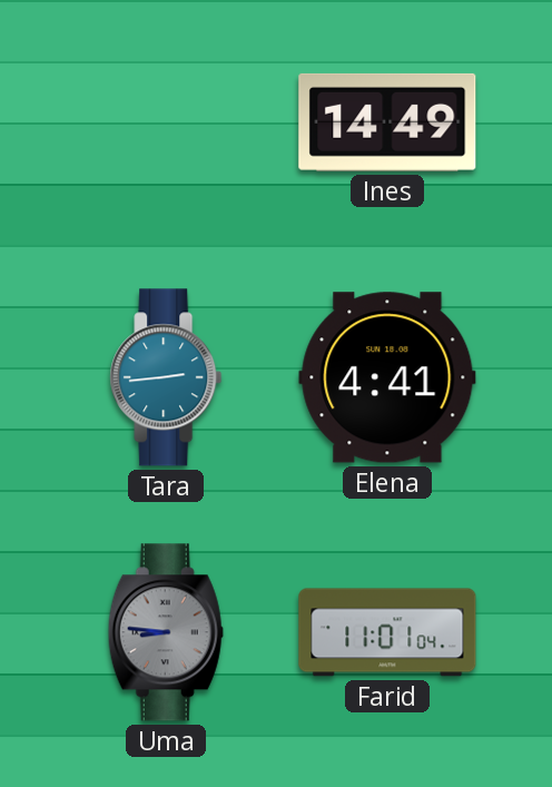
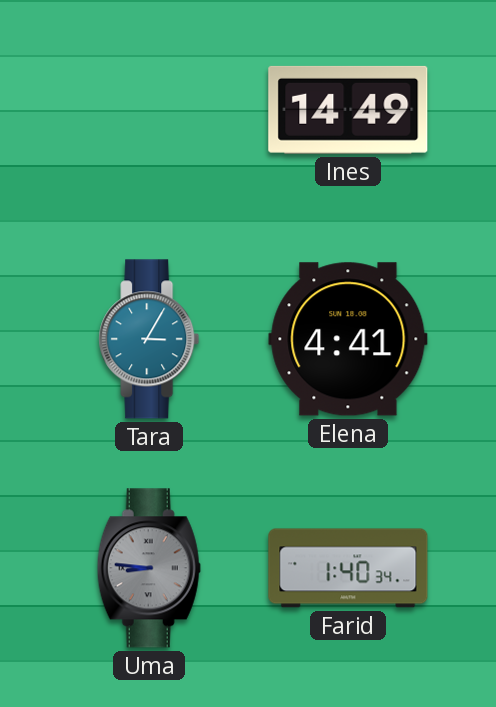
Tara: 2:44 -> 3:05
Farid: 11:01 -> 1:40
